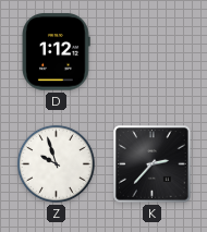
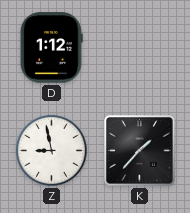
Z: 9:57 -> 8:58
K: 2:37 -> 1:37
